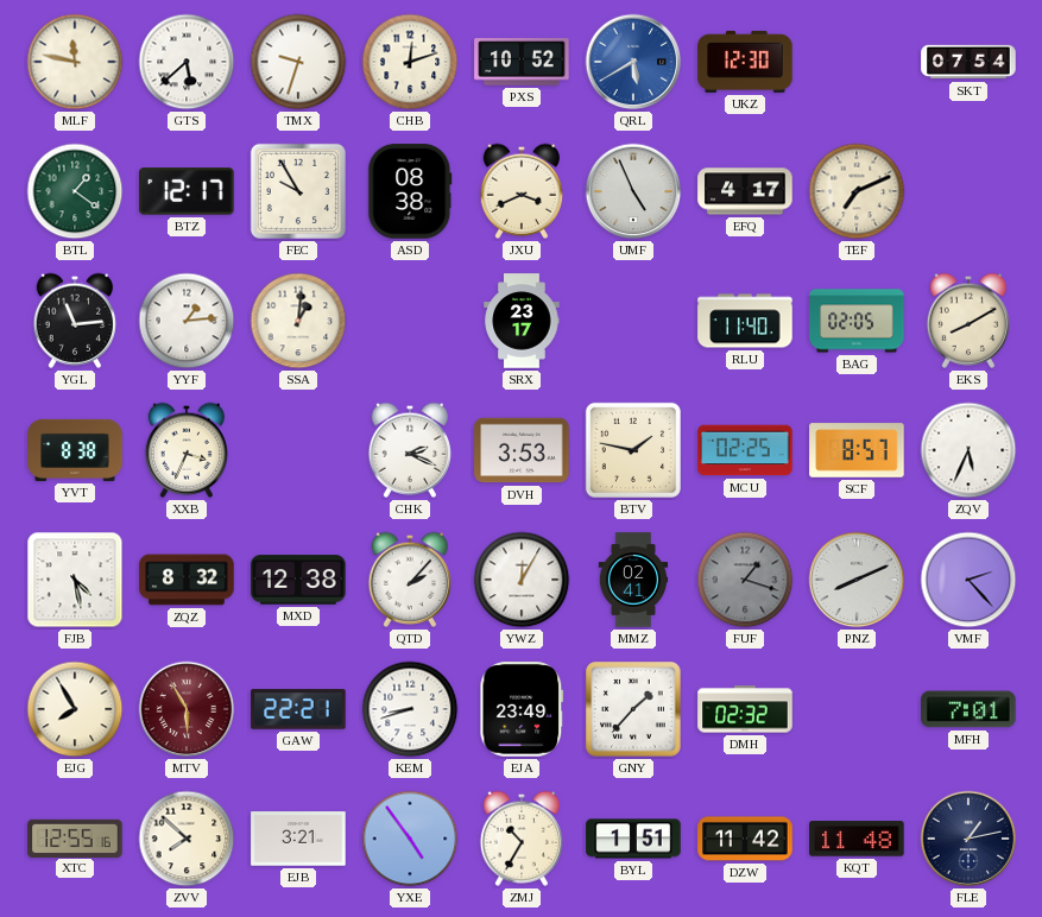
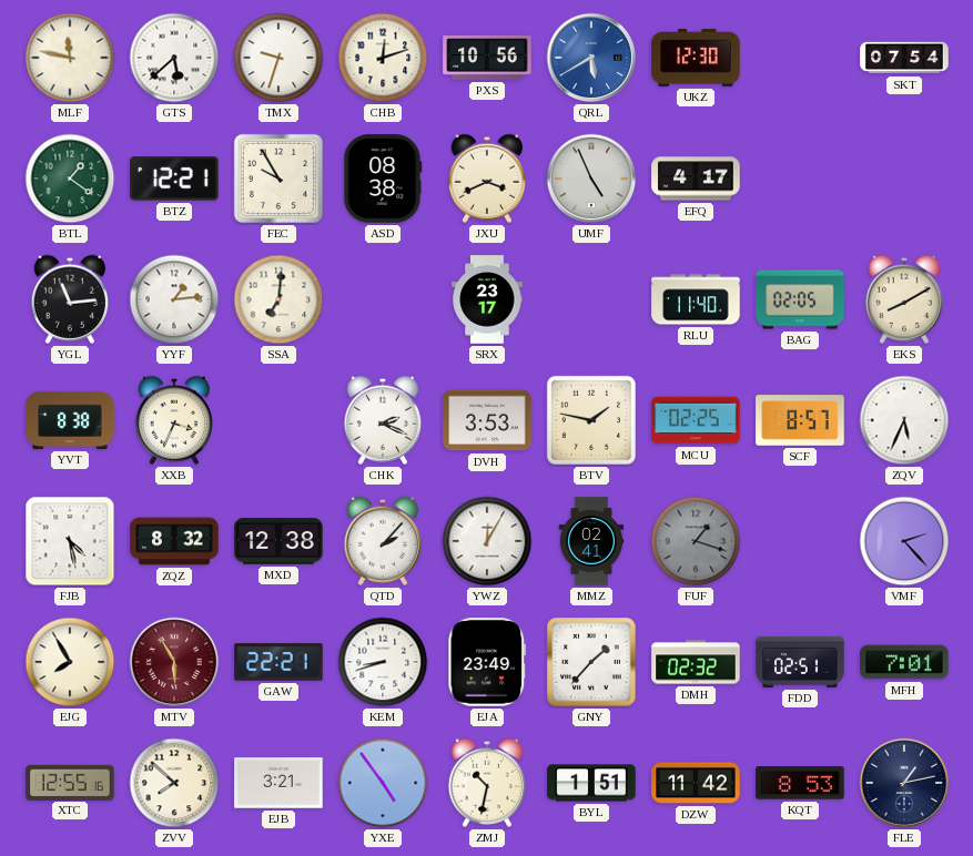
PXS: 10:52 -> 10:56
BTZ: 12:17 -> 12:21
TEF: 7:11 -> none
SSA: 1:01 -> 7:01
PNZ: 8:11 -> none
FDD: none -> 02:51
ZMJ: 10:35 -> 10:32
KQT: 11:48 -> 8:53
